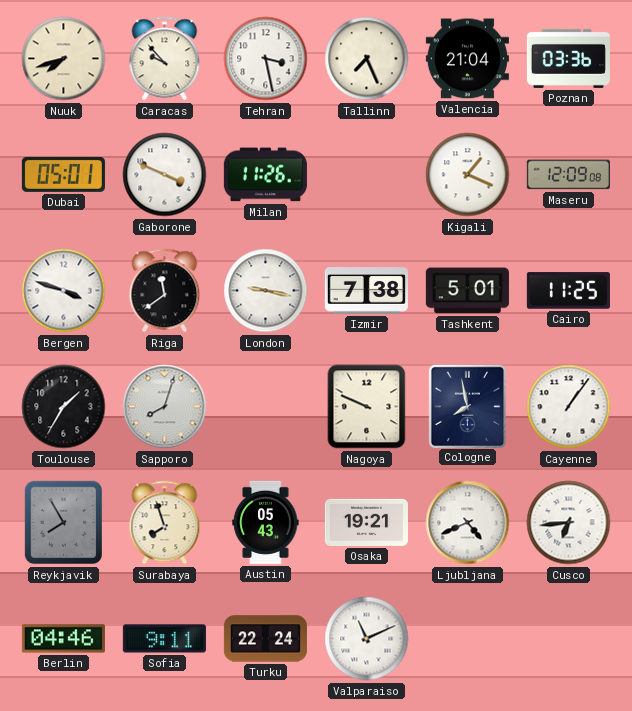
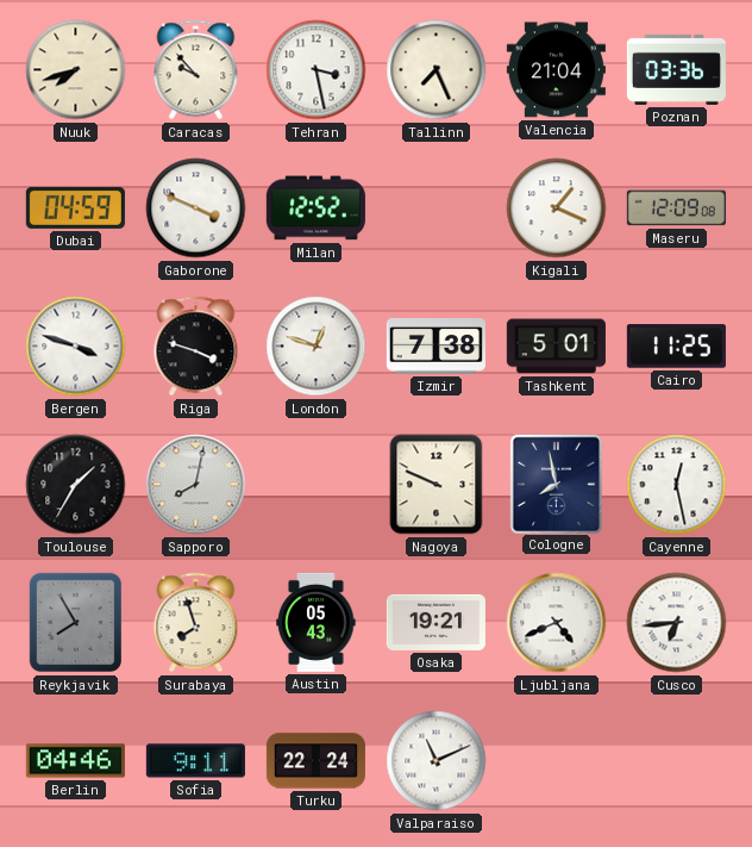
Dubai: 05:01 -> 04:59
Milan: 11:26 -> 12:52
Riga: 11:39 -> 3:48
London: 9:17 -> 12:48
Sapporo: 8:03 -> 8:02
Cayenne: 1:06 -> 12:28
